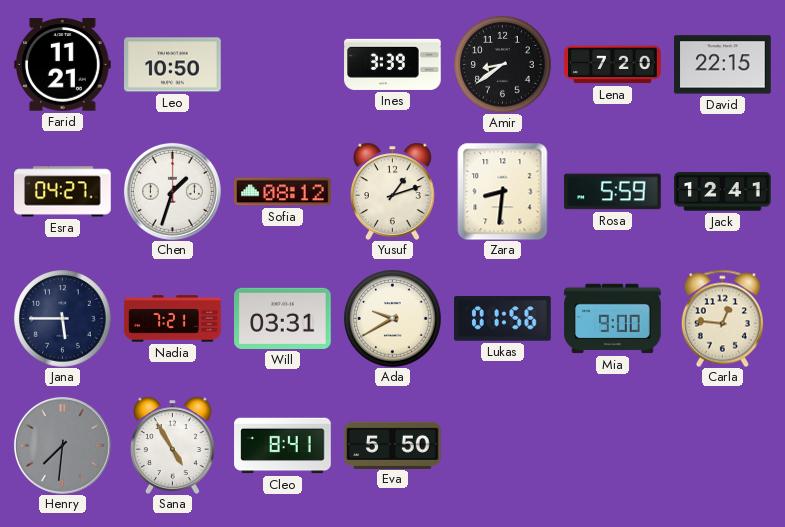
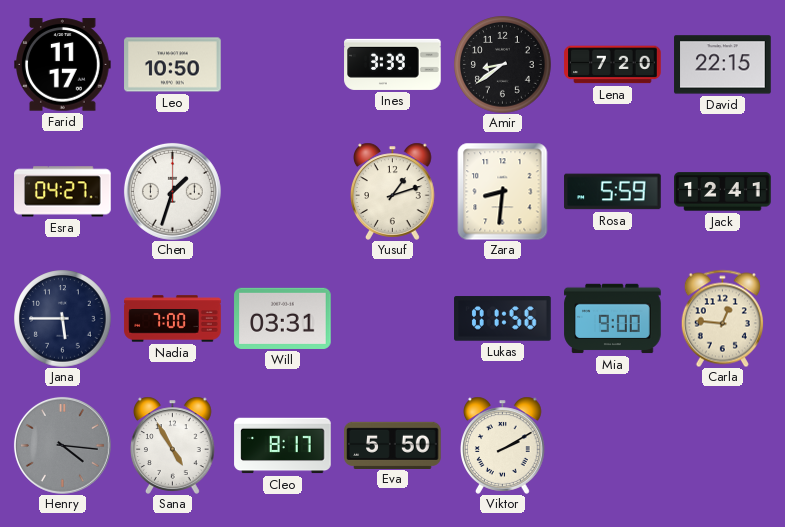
Farid: 11:21 -> 11:17
Sofia: 08:12 -> none
Nadia: 7:21 -> 7:00
Ada: 9:40 -> none
Henry: 7:31 -> 4:16
Cleo: 8:41 -> 8:17
Viktor: none -> 2:10
